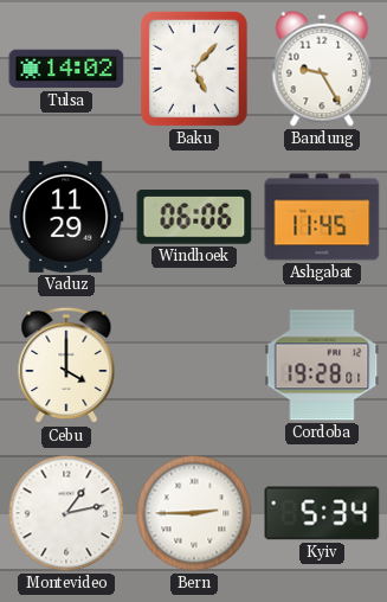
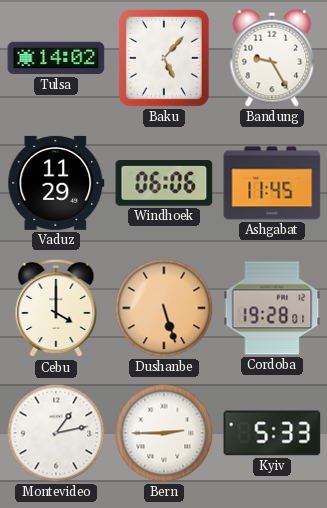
Dushanbe: none -> 5:27
Kyiv: 5:34 -> 5:33
